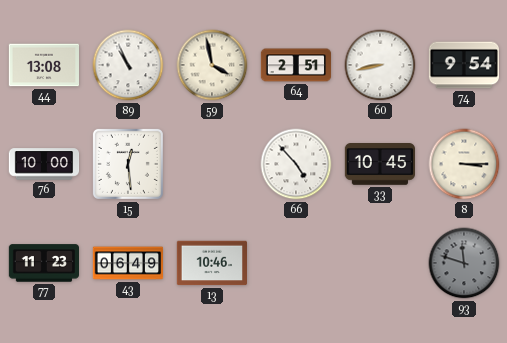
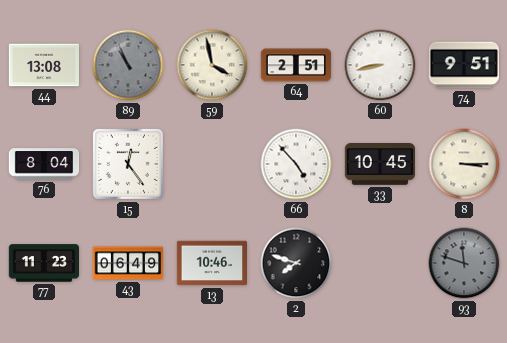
89 dial: white -> grey
74: 9:54 -> 9:51
76: 10:00 -> 8:04
15: 12:29 -> 12:24
2: none -> 7:48
